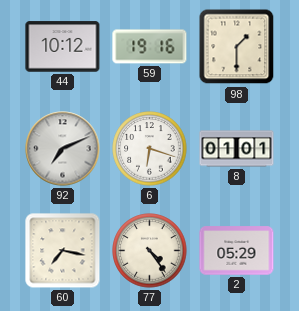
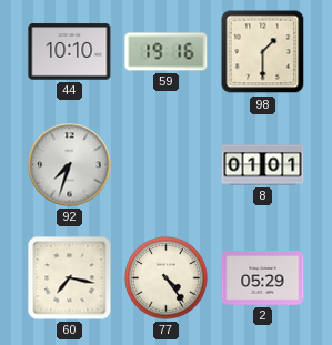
44: 10:12 -> 10:10
92: 7:11 -> 7:33
6: 6:18 -> none
